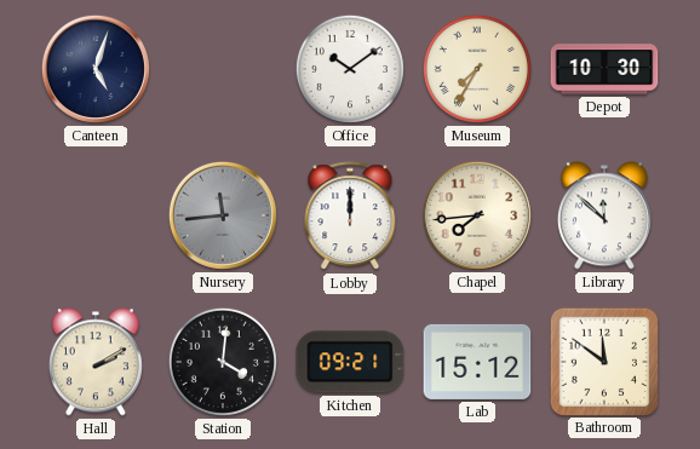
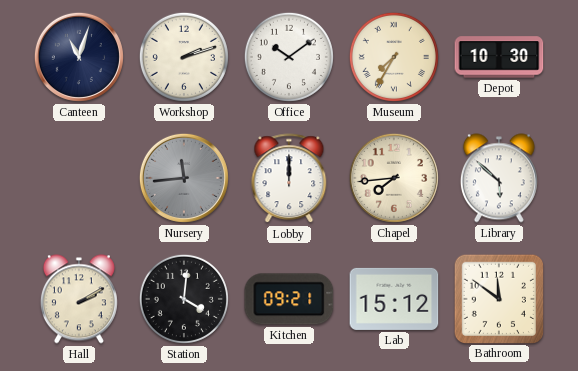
Canteen: 5:03 -> 11:03
Workshop: none -> 2:12
Library: 11:52 -> 5:52
